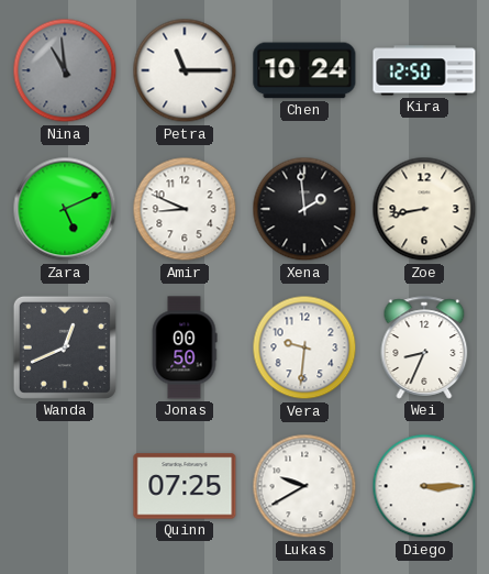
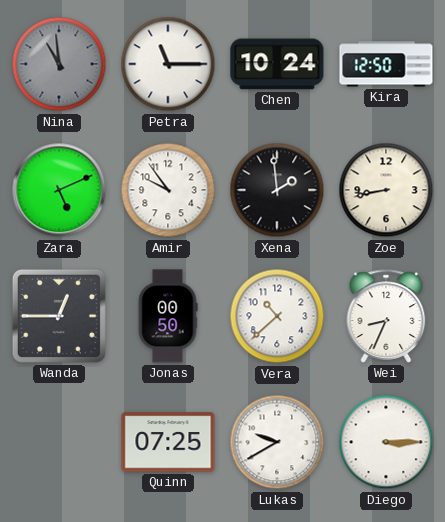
Amir: 8:49 -> 9:54
Wanda: 12:41 -> 12:45
Vera: 9:31 -> 10:38
